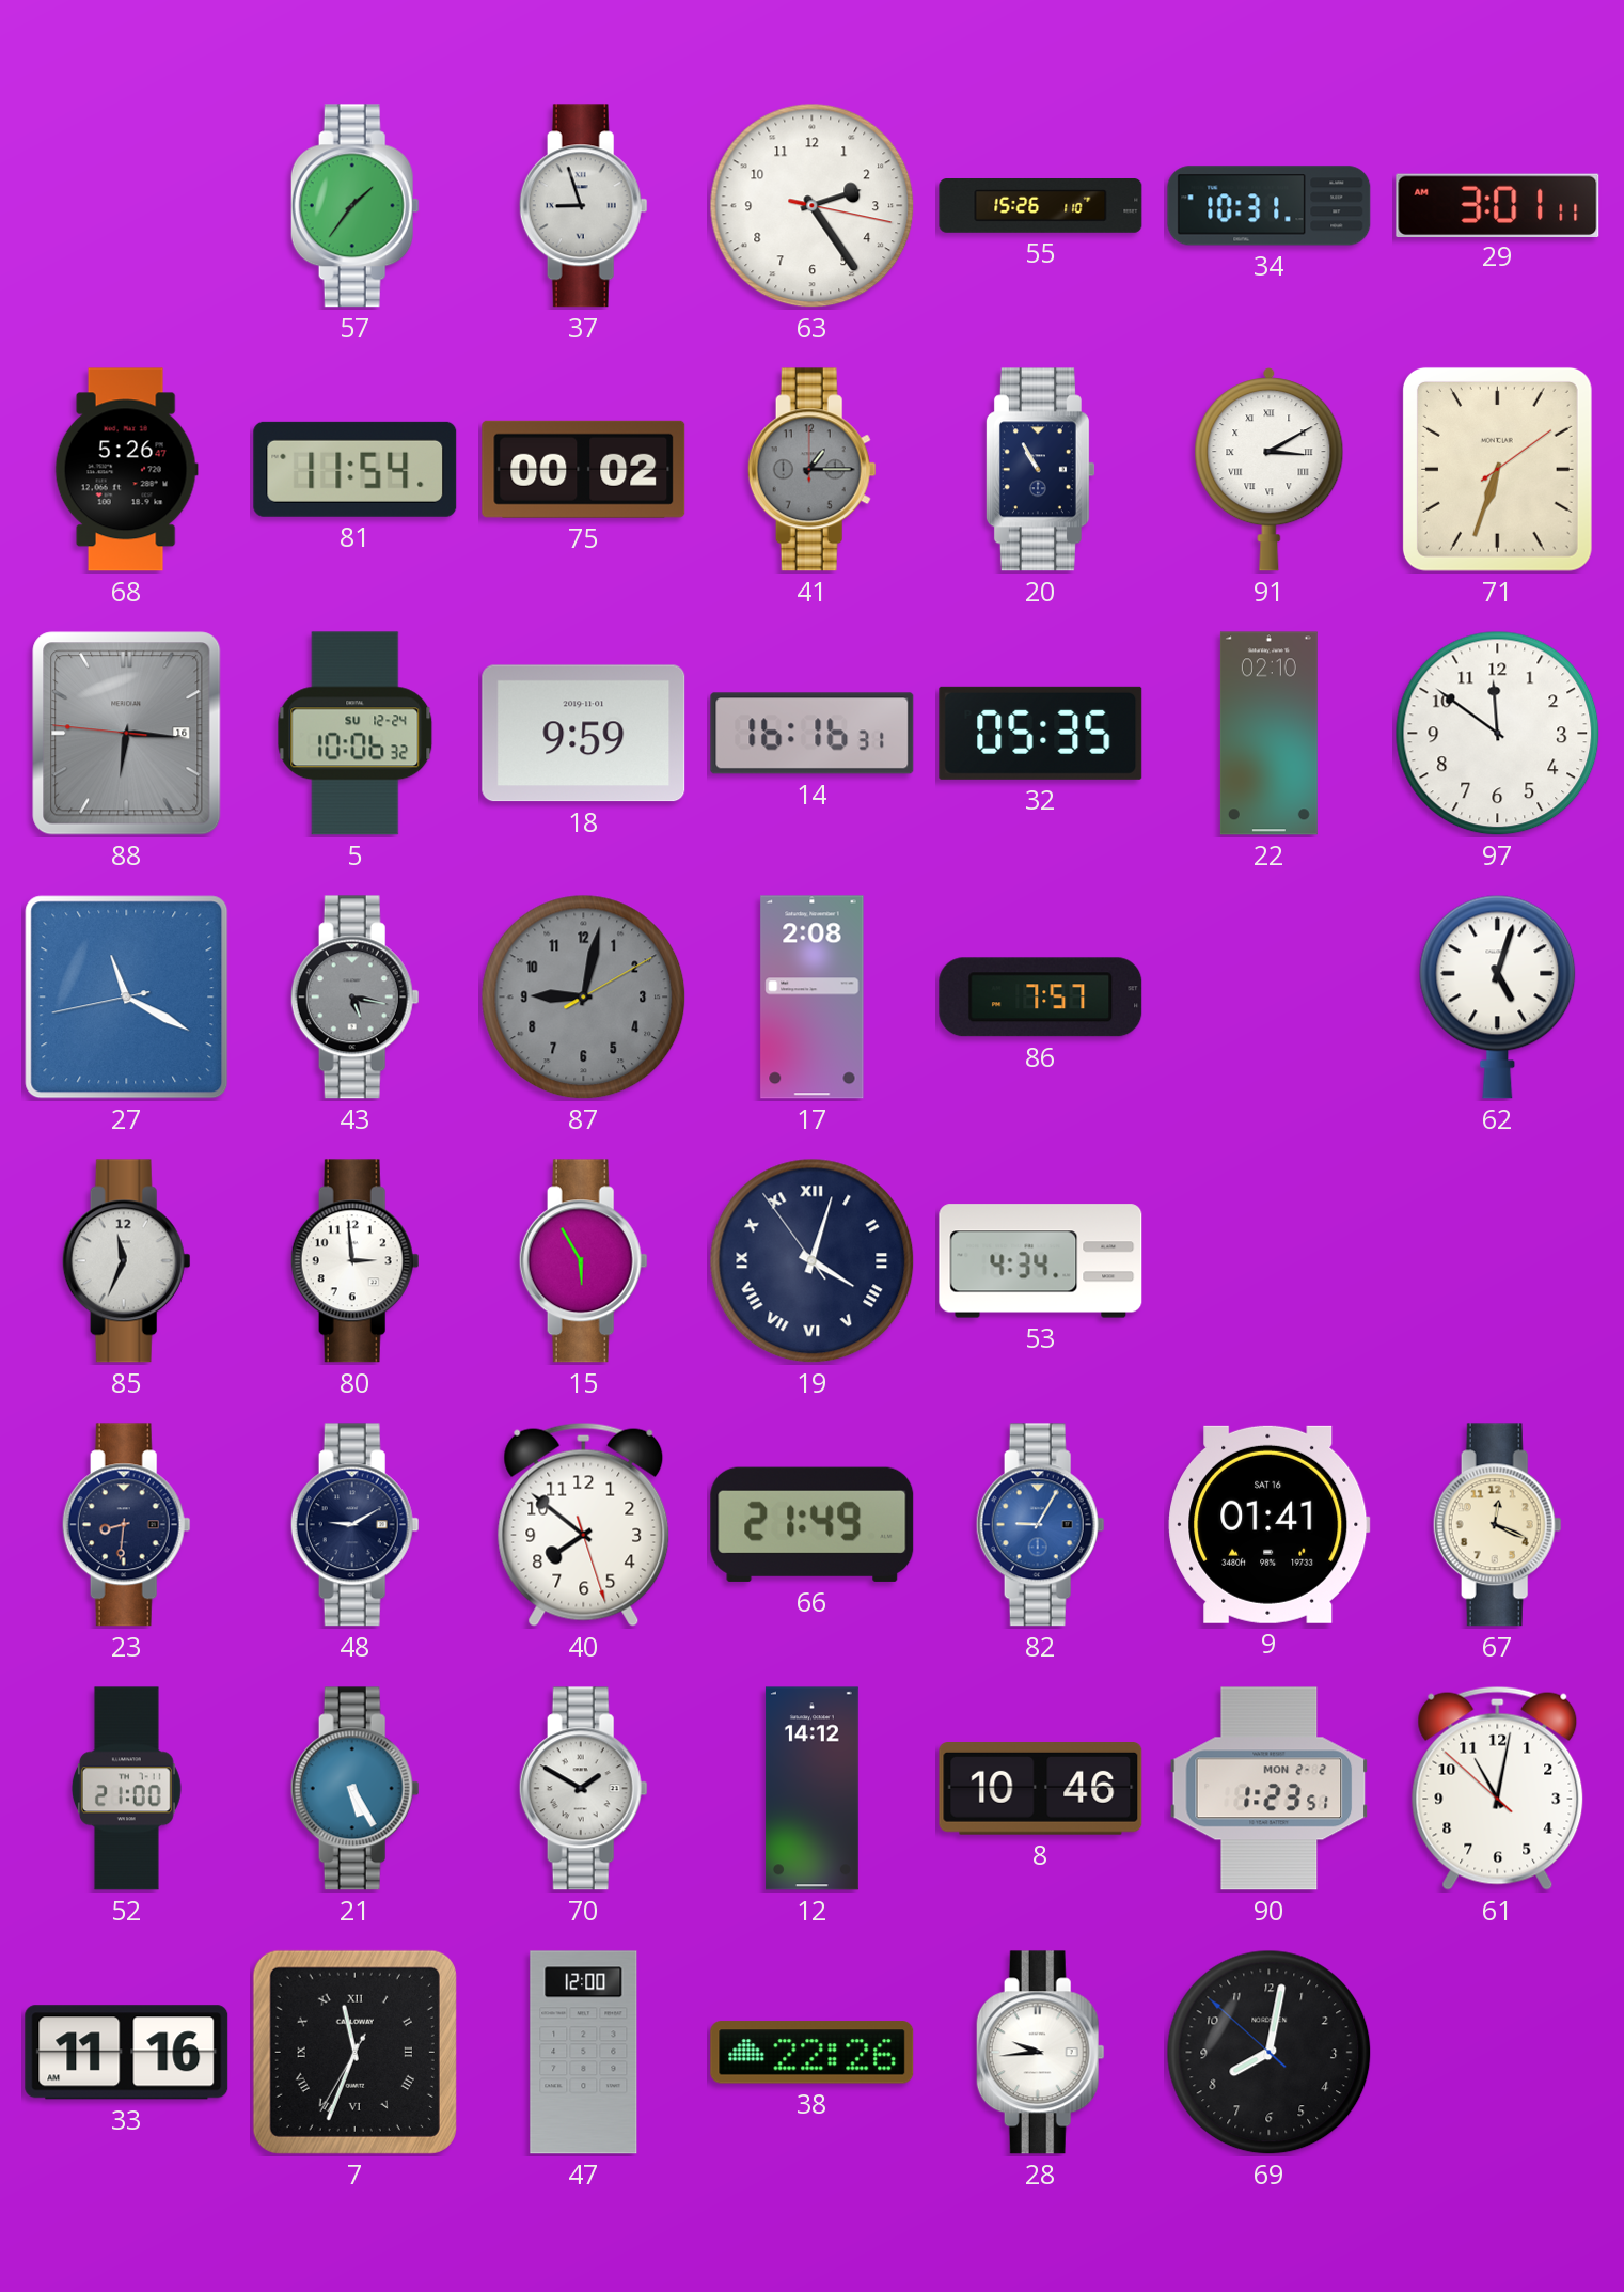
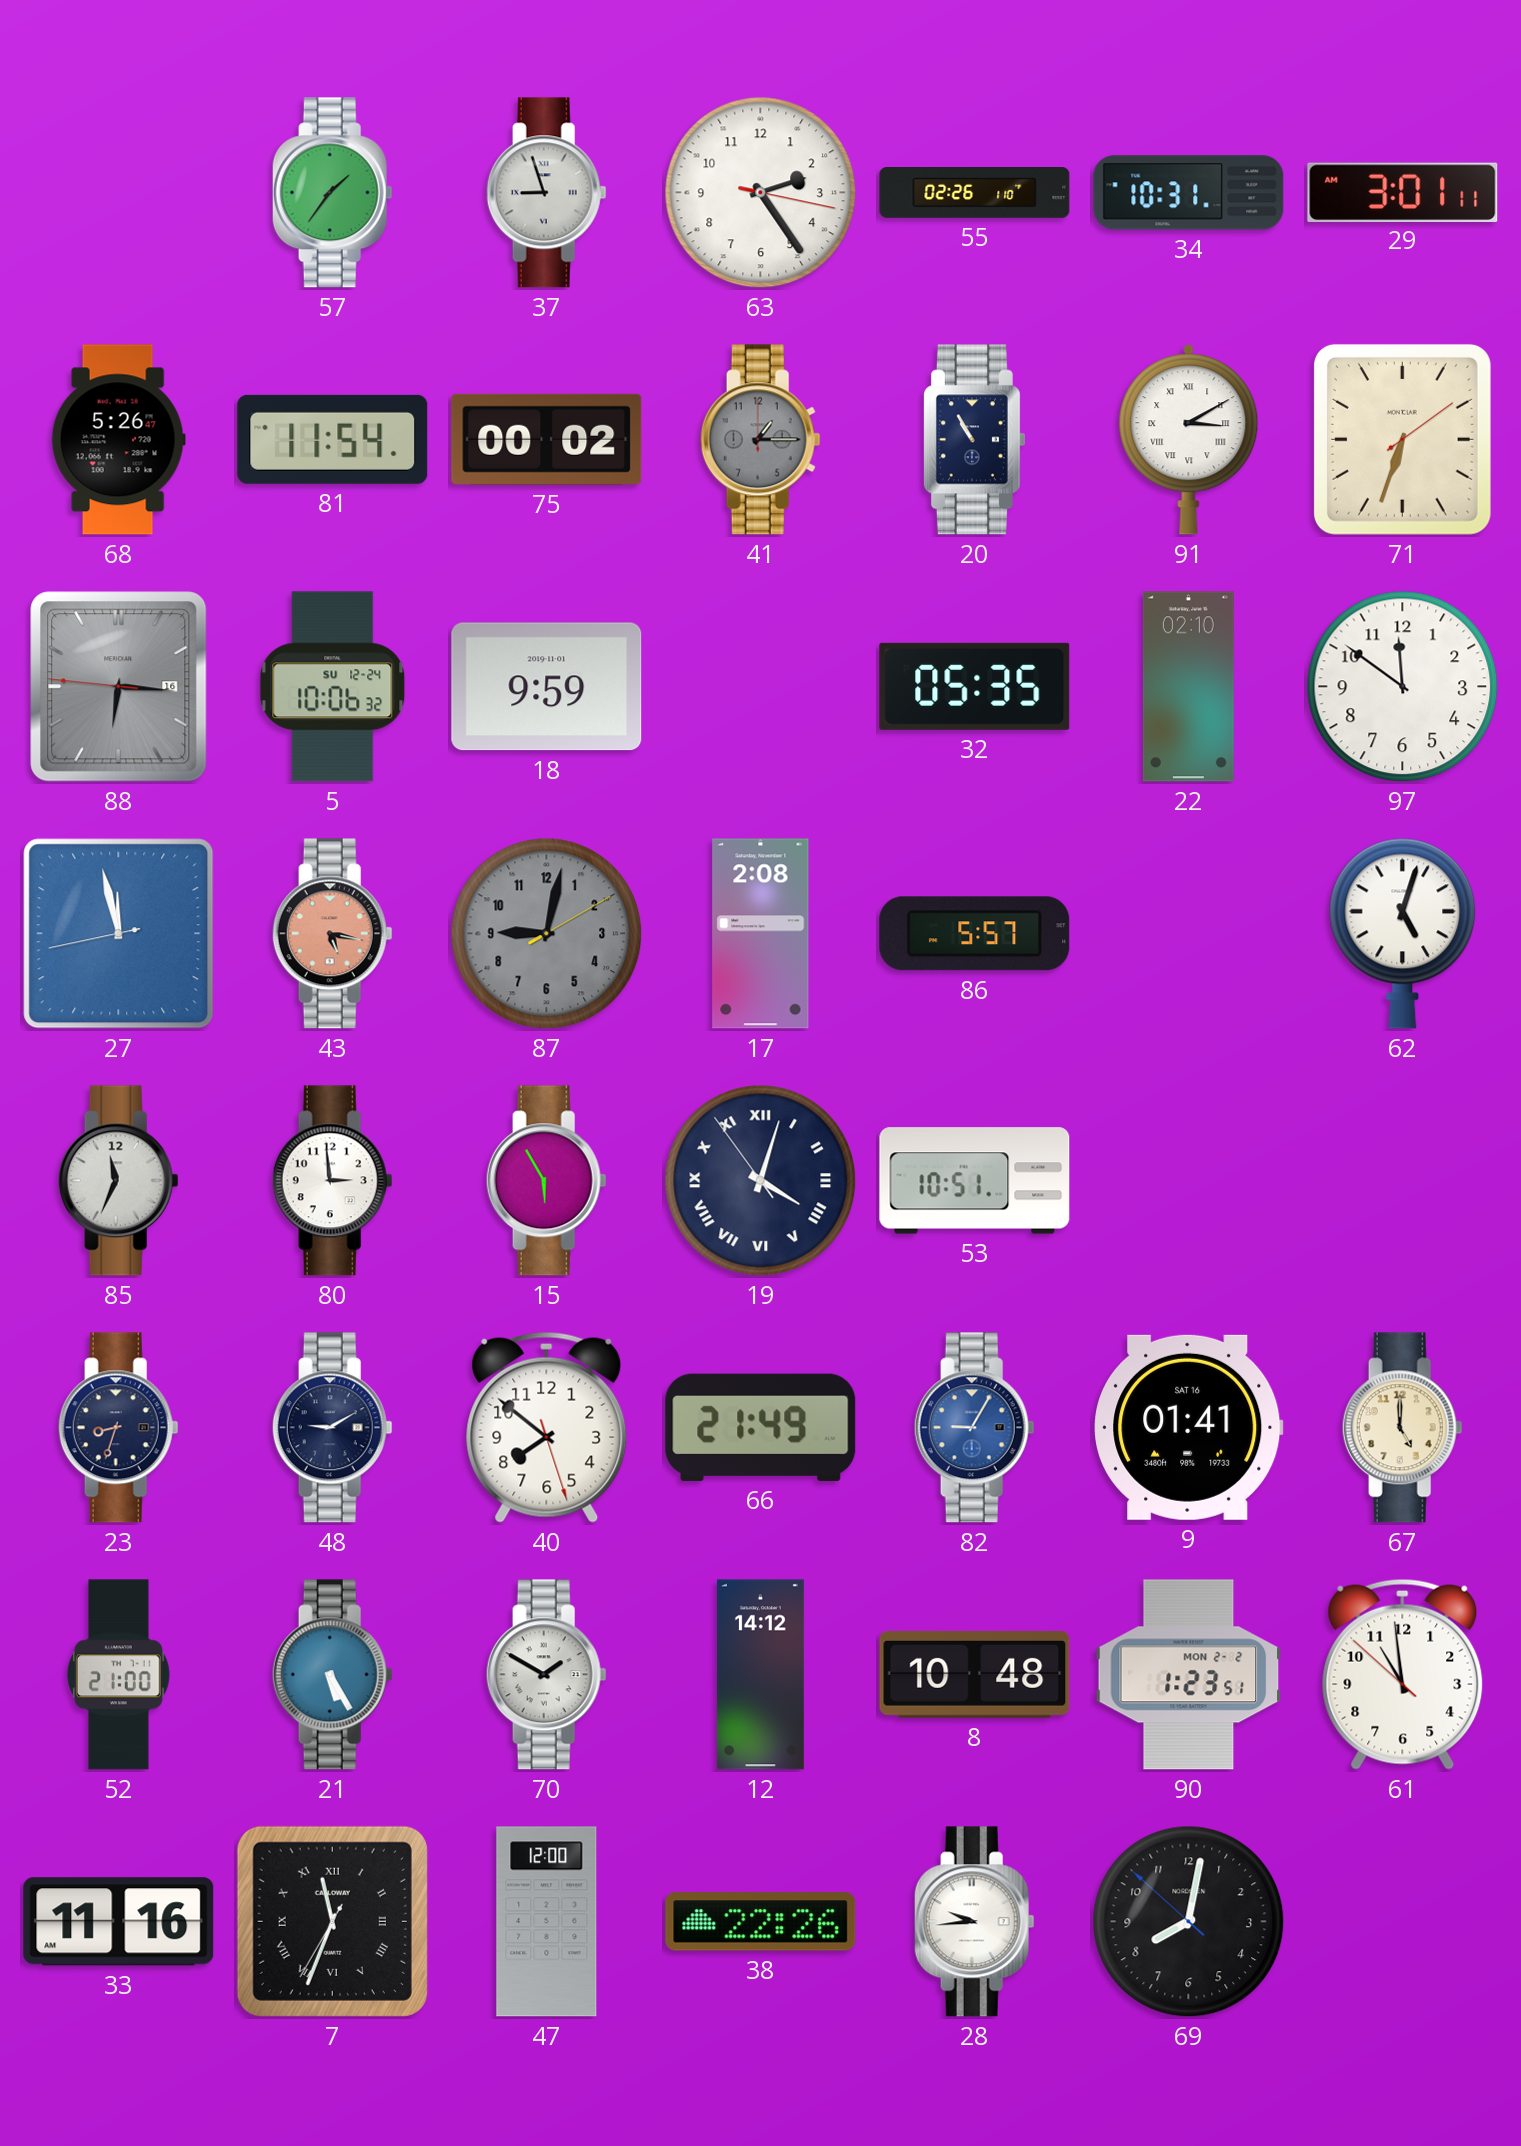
55: 15:26 -> 02:26
14: 16:16 -> none
27: 11:19 -> 11:57
43 dial: grey -> salmon
86: 7:57 -> 5:57
53: 4:34 -> 10:51
23: 8:31 -> 8:33
67: 12:19 -> 5:00
8: 10:46 -> 10:48
61: 11:01 -> 10:58
